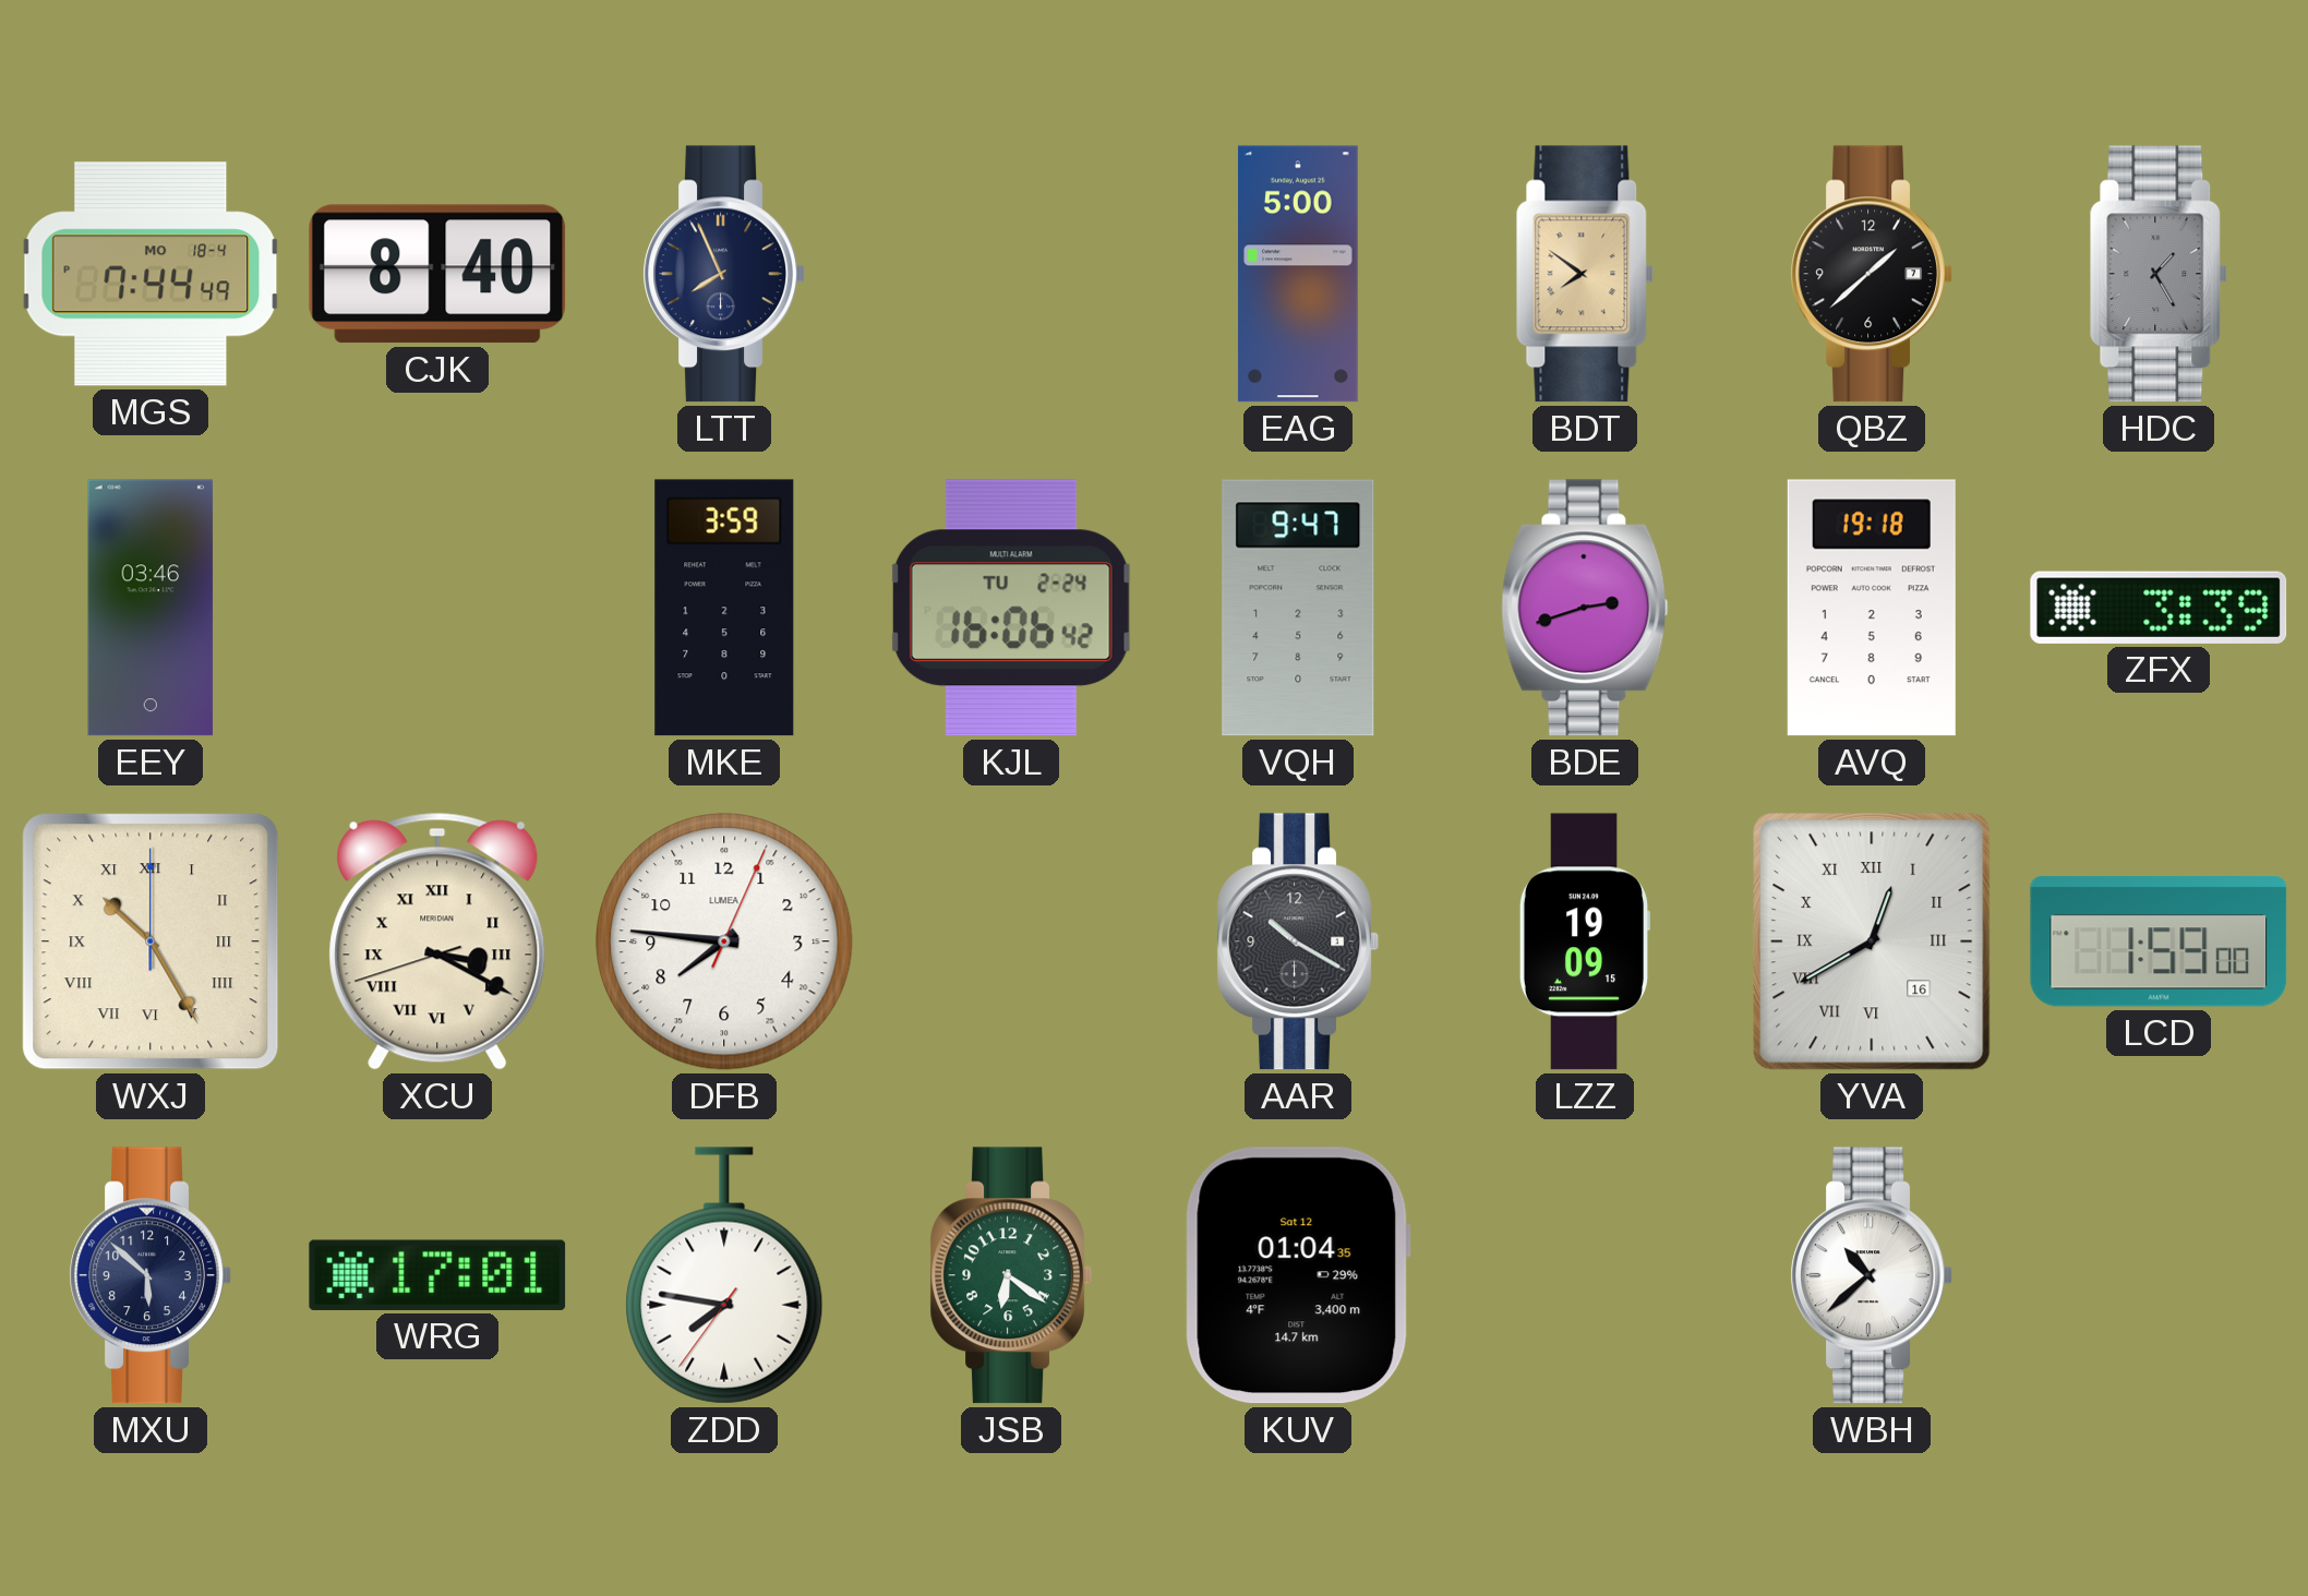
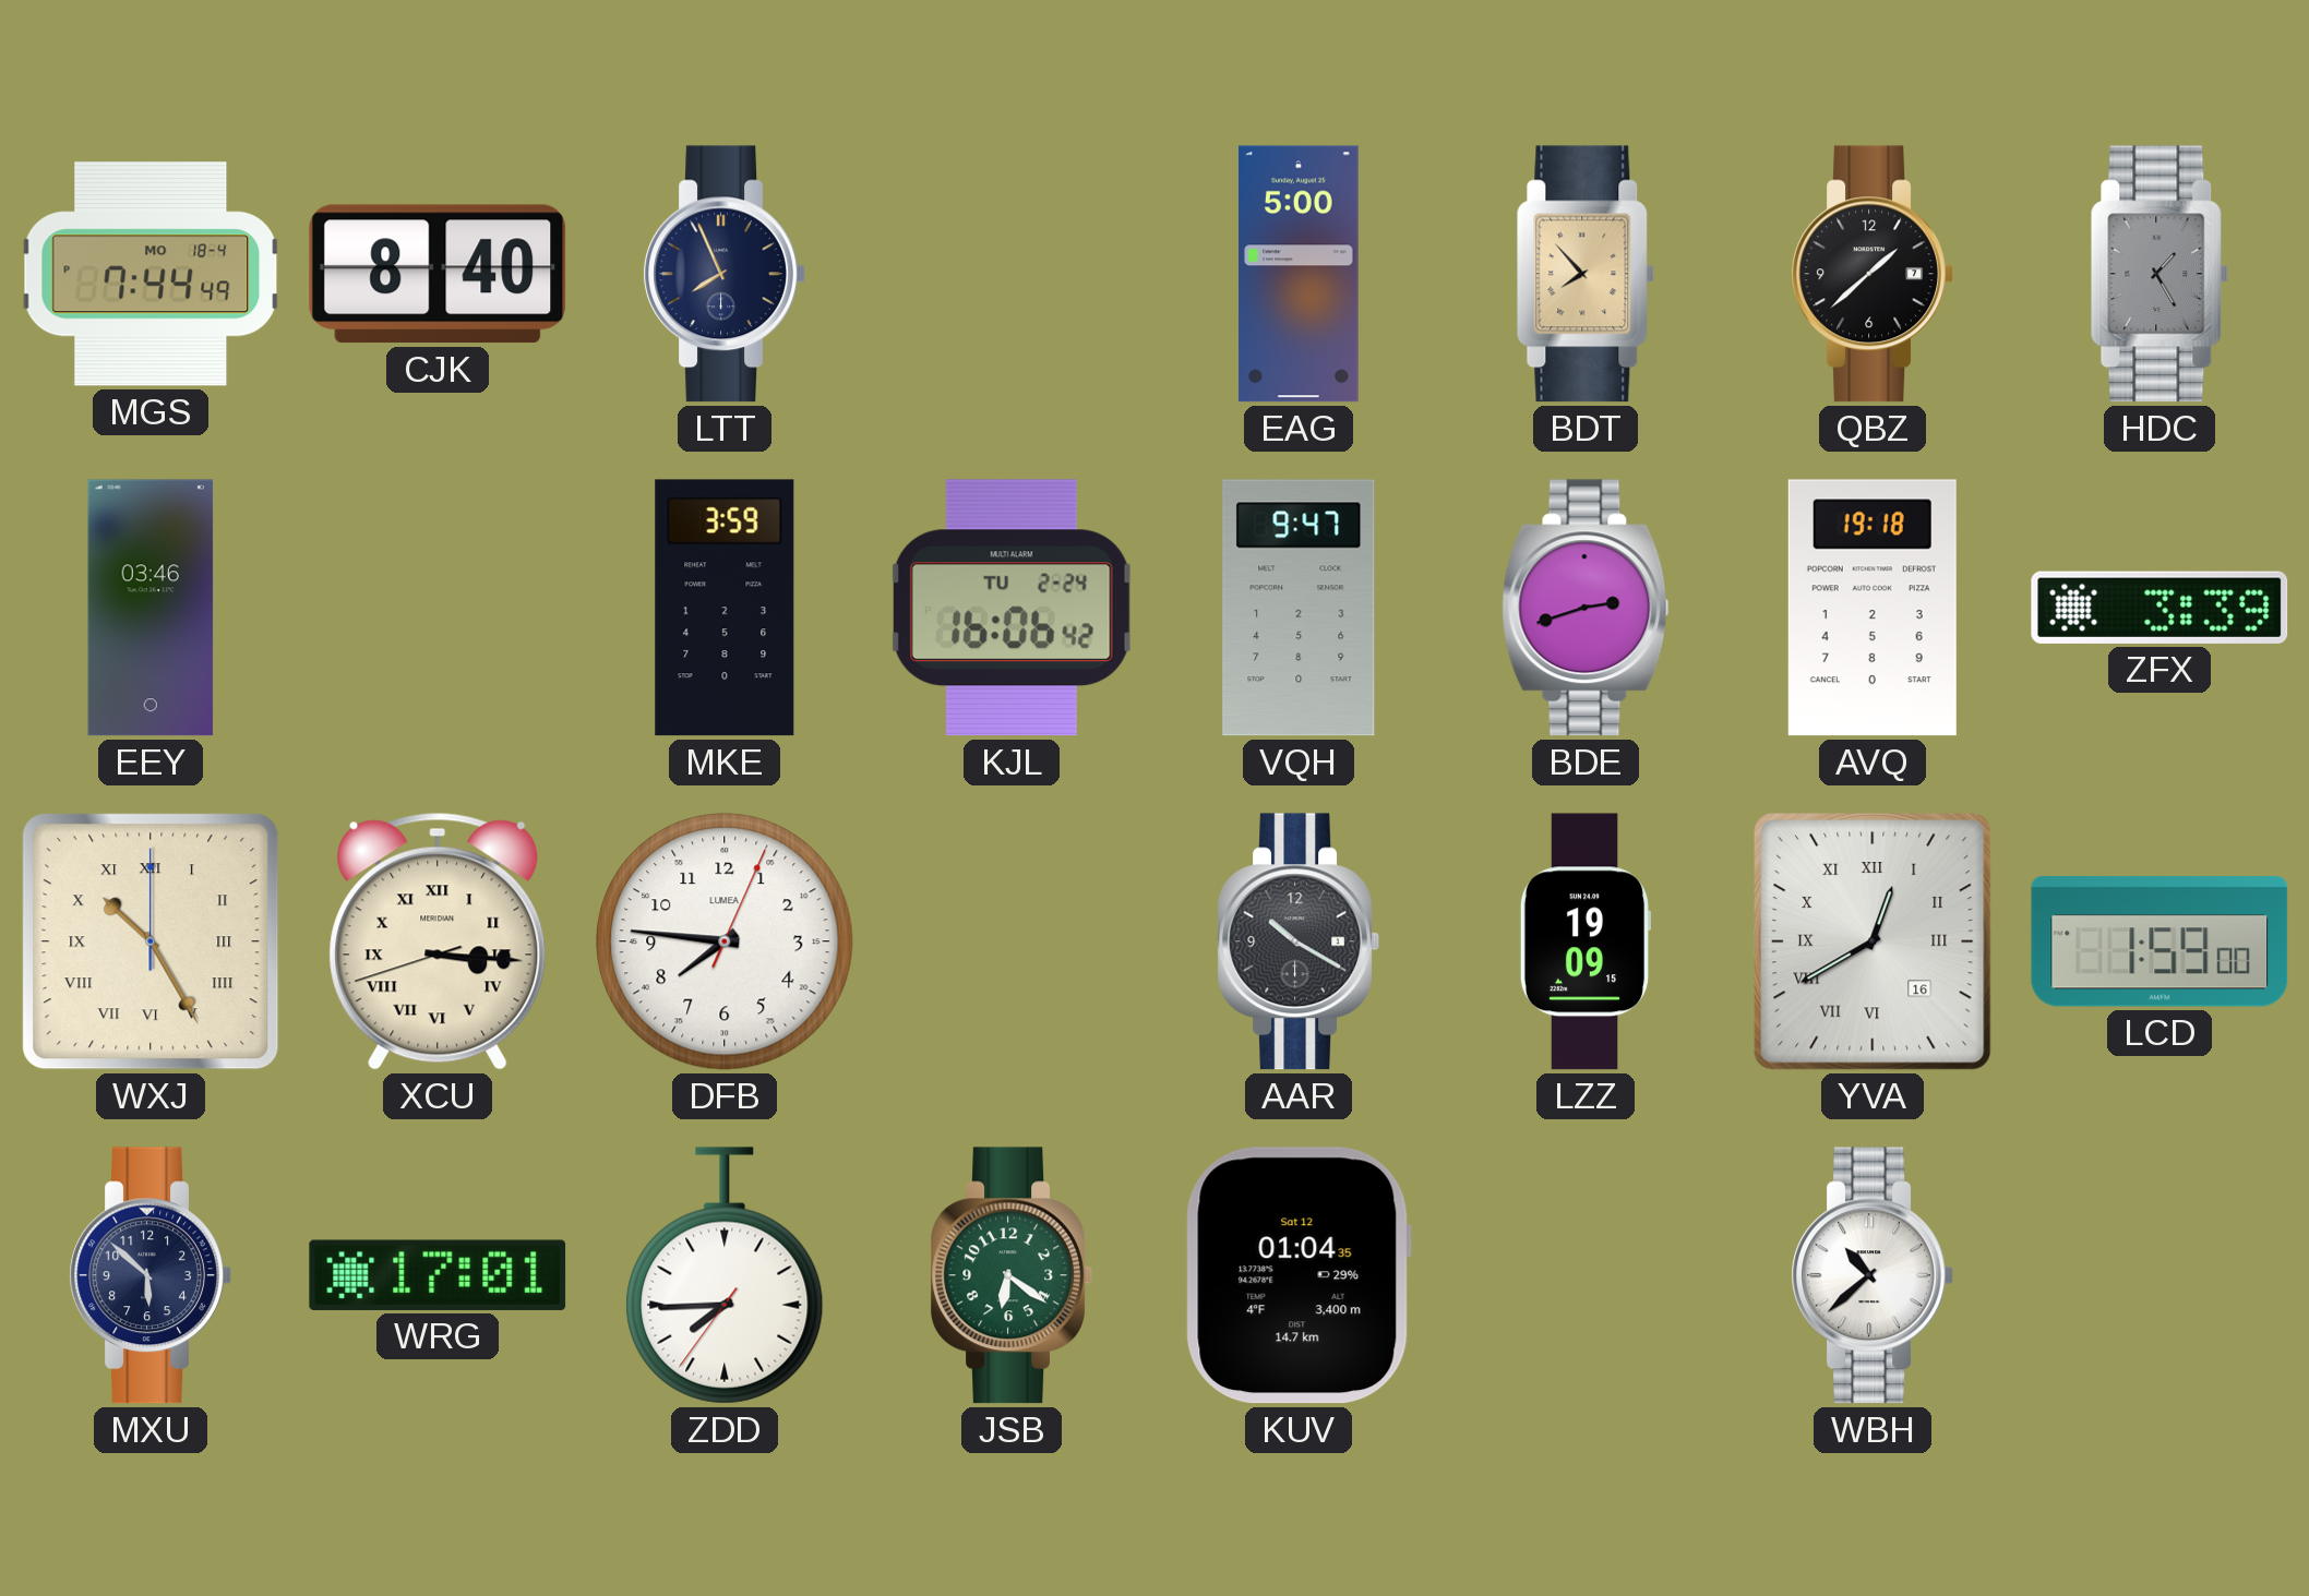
BDT: 7:51 -> 7:53
XCU: 3:19 -> 3:15
ZDD: 7:46 -> 7:44
